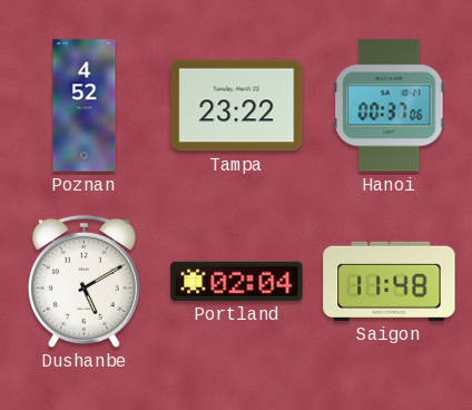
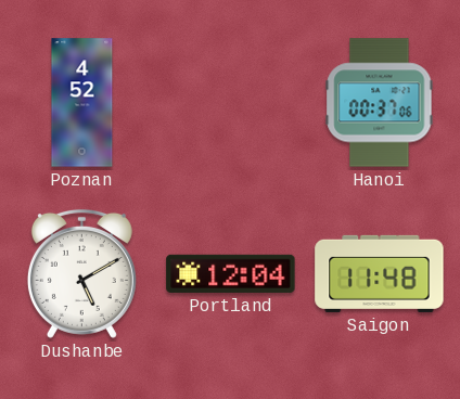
Tampa: 23:22 -> none
Portland: 02:04 -> 12:04
